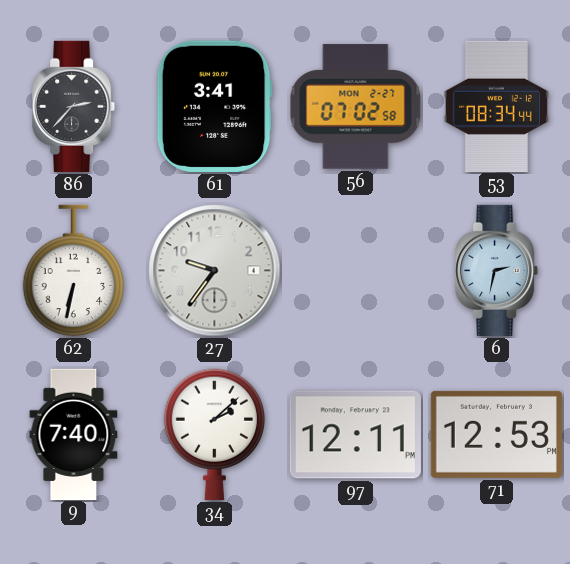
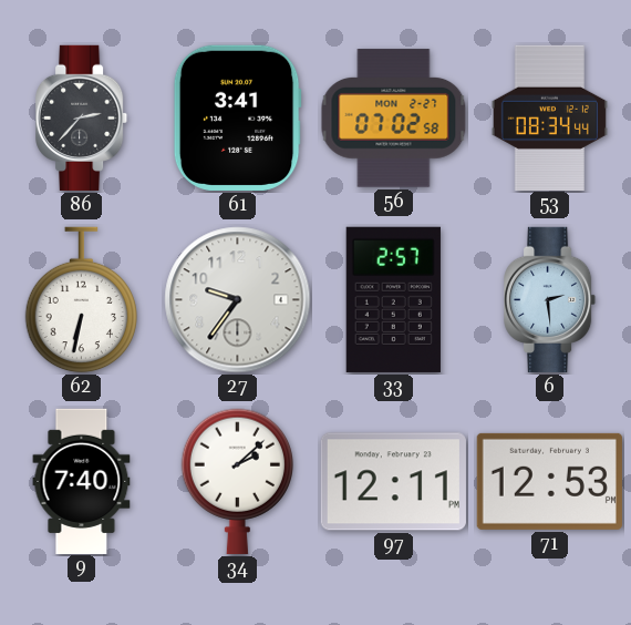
33: none -> 2:57
6: 2:32 -> 2:29
